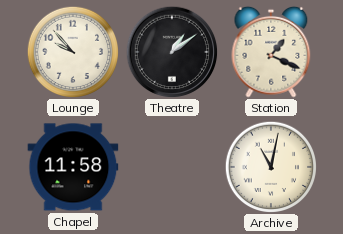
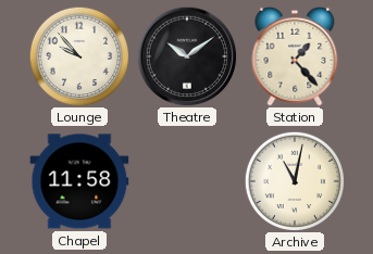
Theatre: 1:09 -> 10:09
Station: 1:19 -> 1:23
